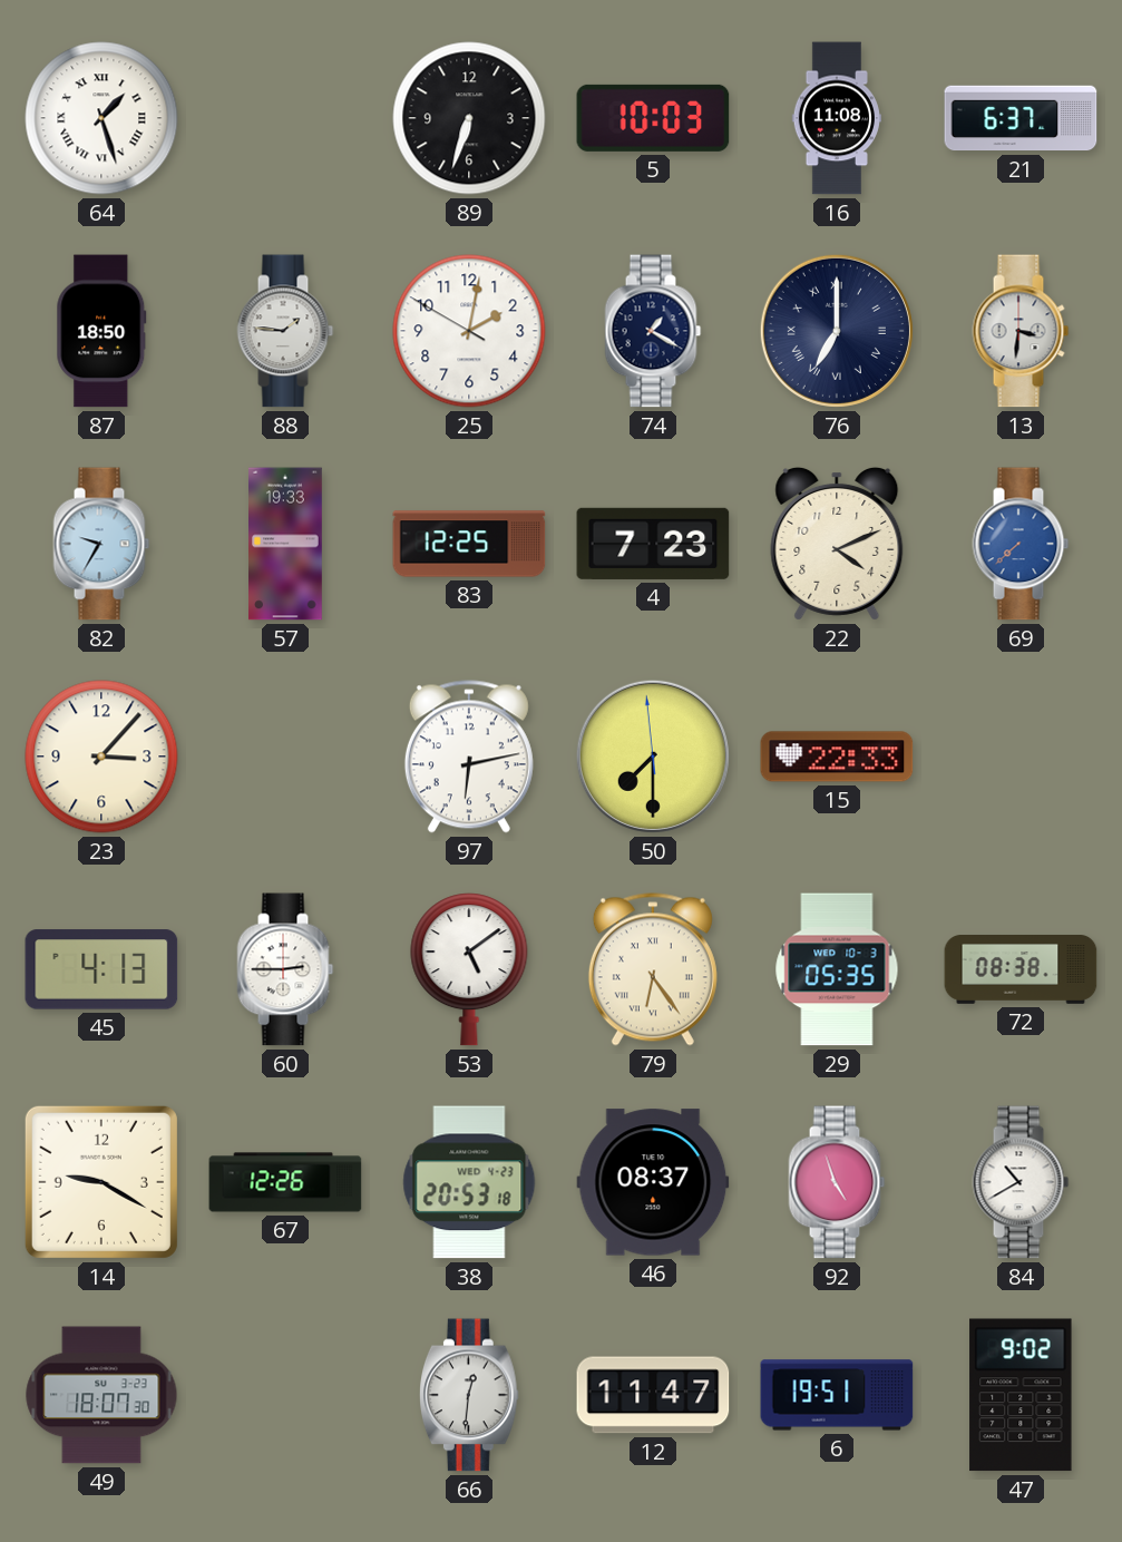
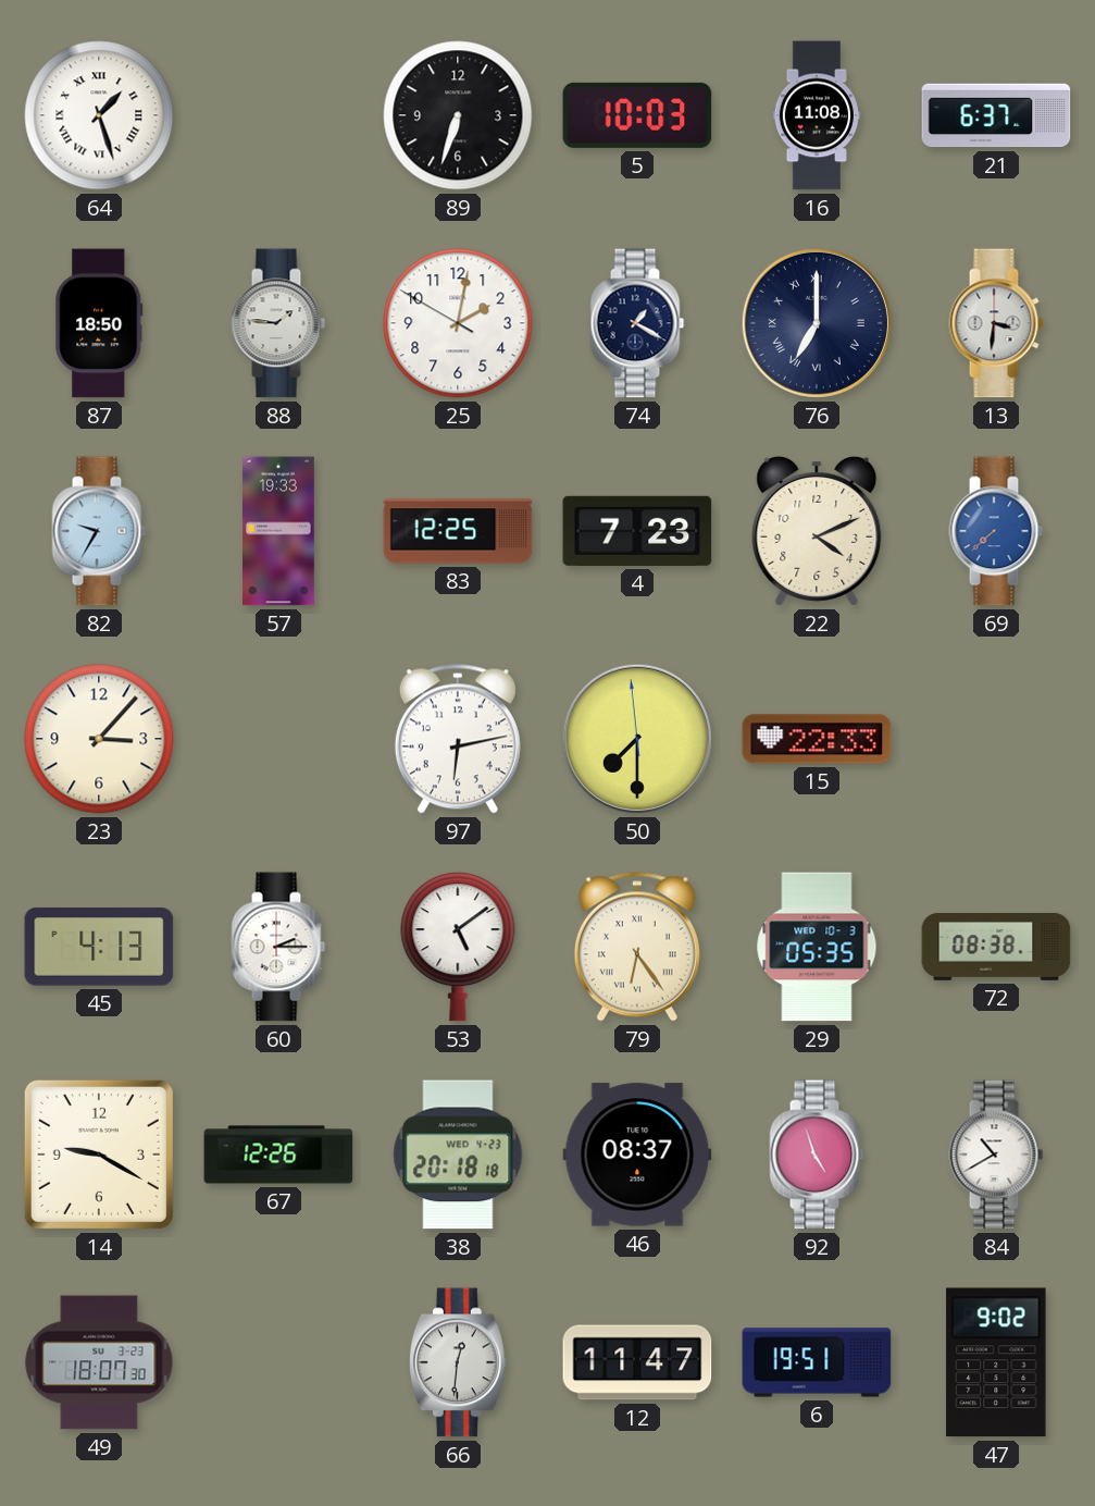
60: 2:45 -> 2:15
38: 20:53 -> 20:18
